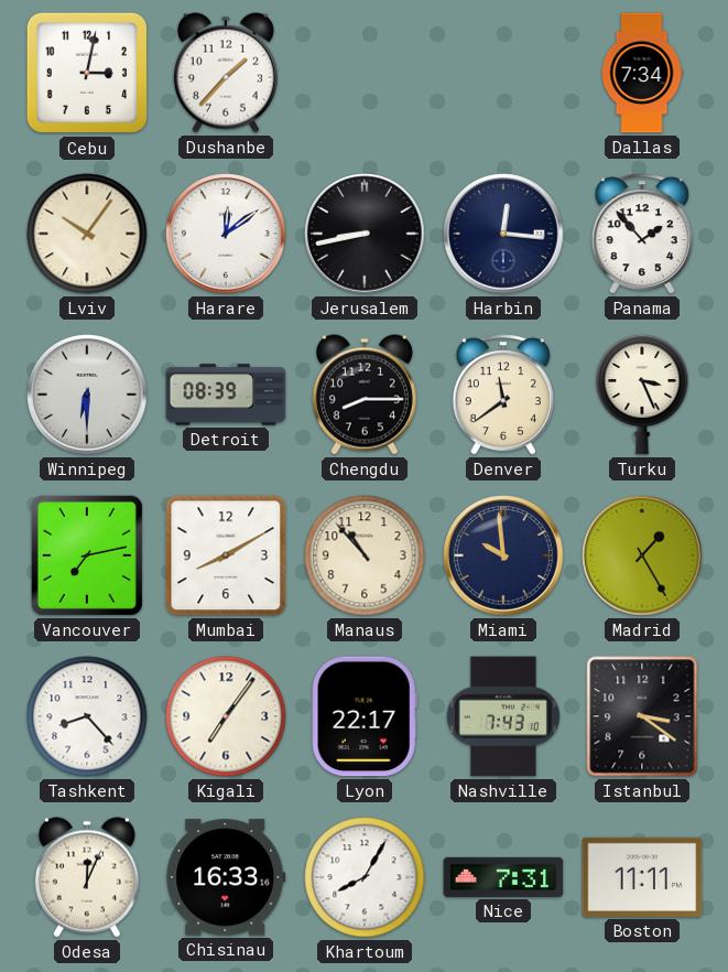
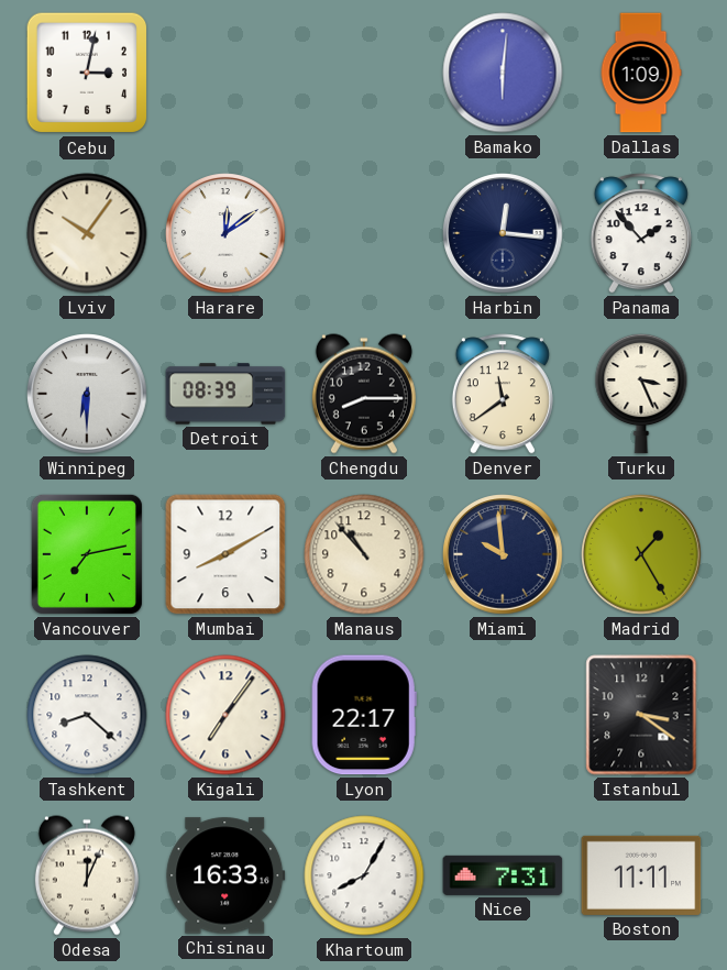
Dushanbe: 1:37 -> none
Bamako: none -> 6:01
Dallas: 7:34 -> 1:09
Jerusalem: 8:43 -> none
Tashkent: 8:23 -> 8:22
Nashville: 7:43 -> none
